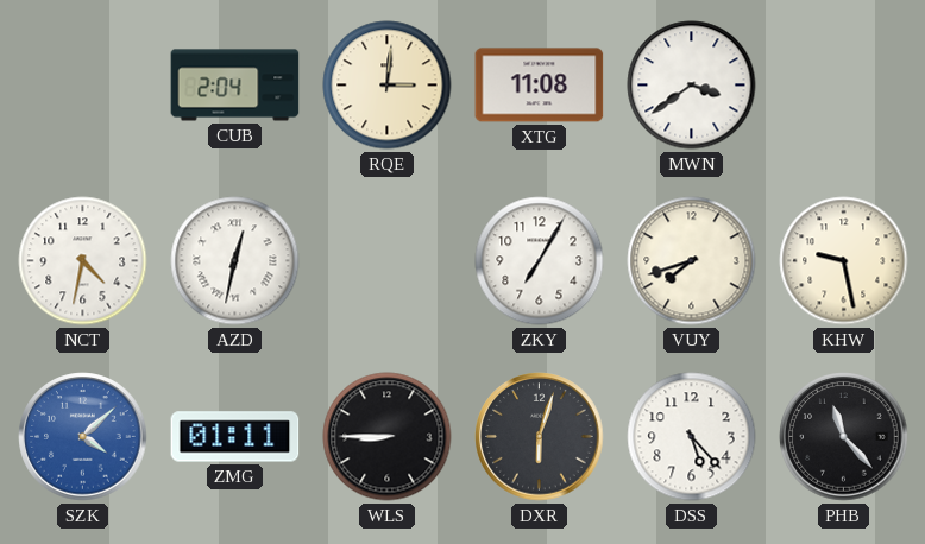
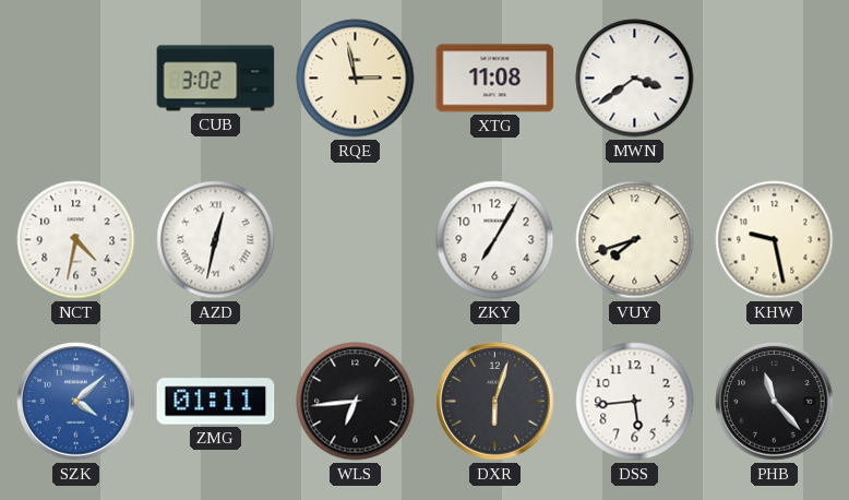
CUB: 2:04 -> 3:02
RQE: 3:01 -> 2:58
WLS: 8:45 -> 6:44
DSS: 5:23 -> 5:44
